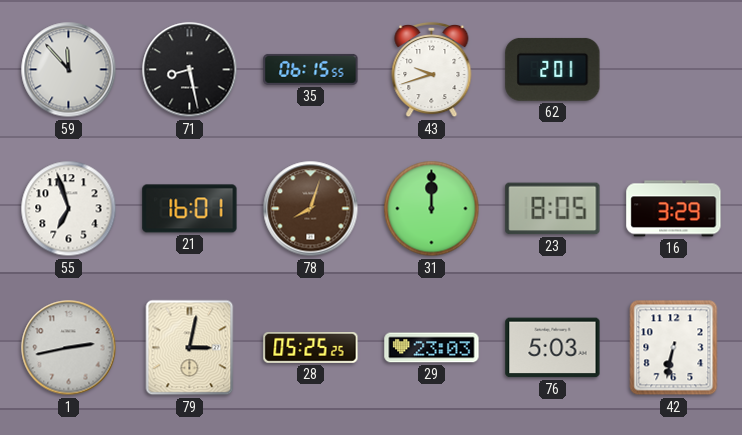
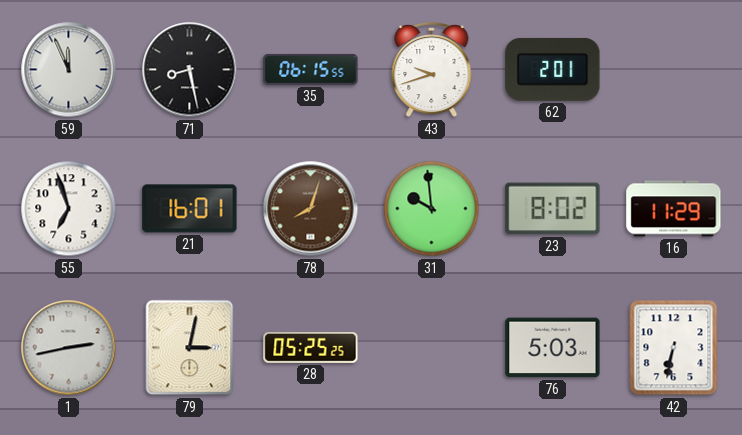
59: 11:53 -> 11:56
31: 12:00 -> 9:59
23: 8:05 -> 8:02
16: 3:29 -> 11:29
29: 23:03 -> none
